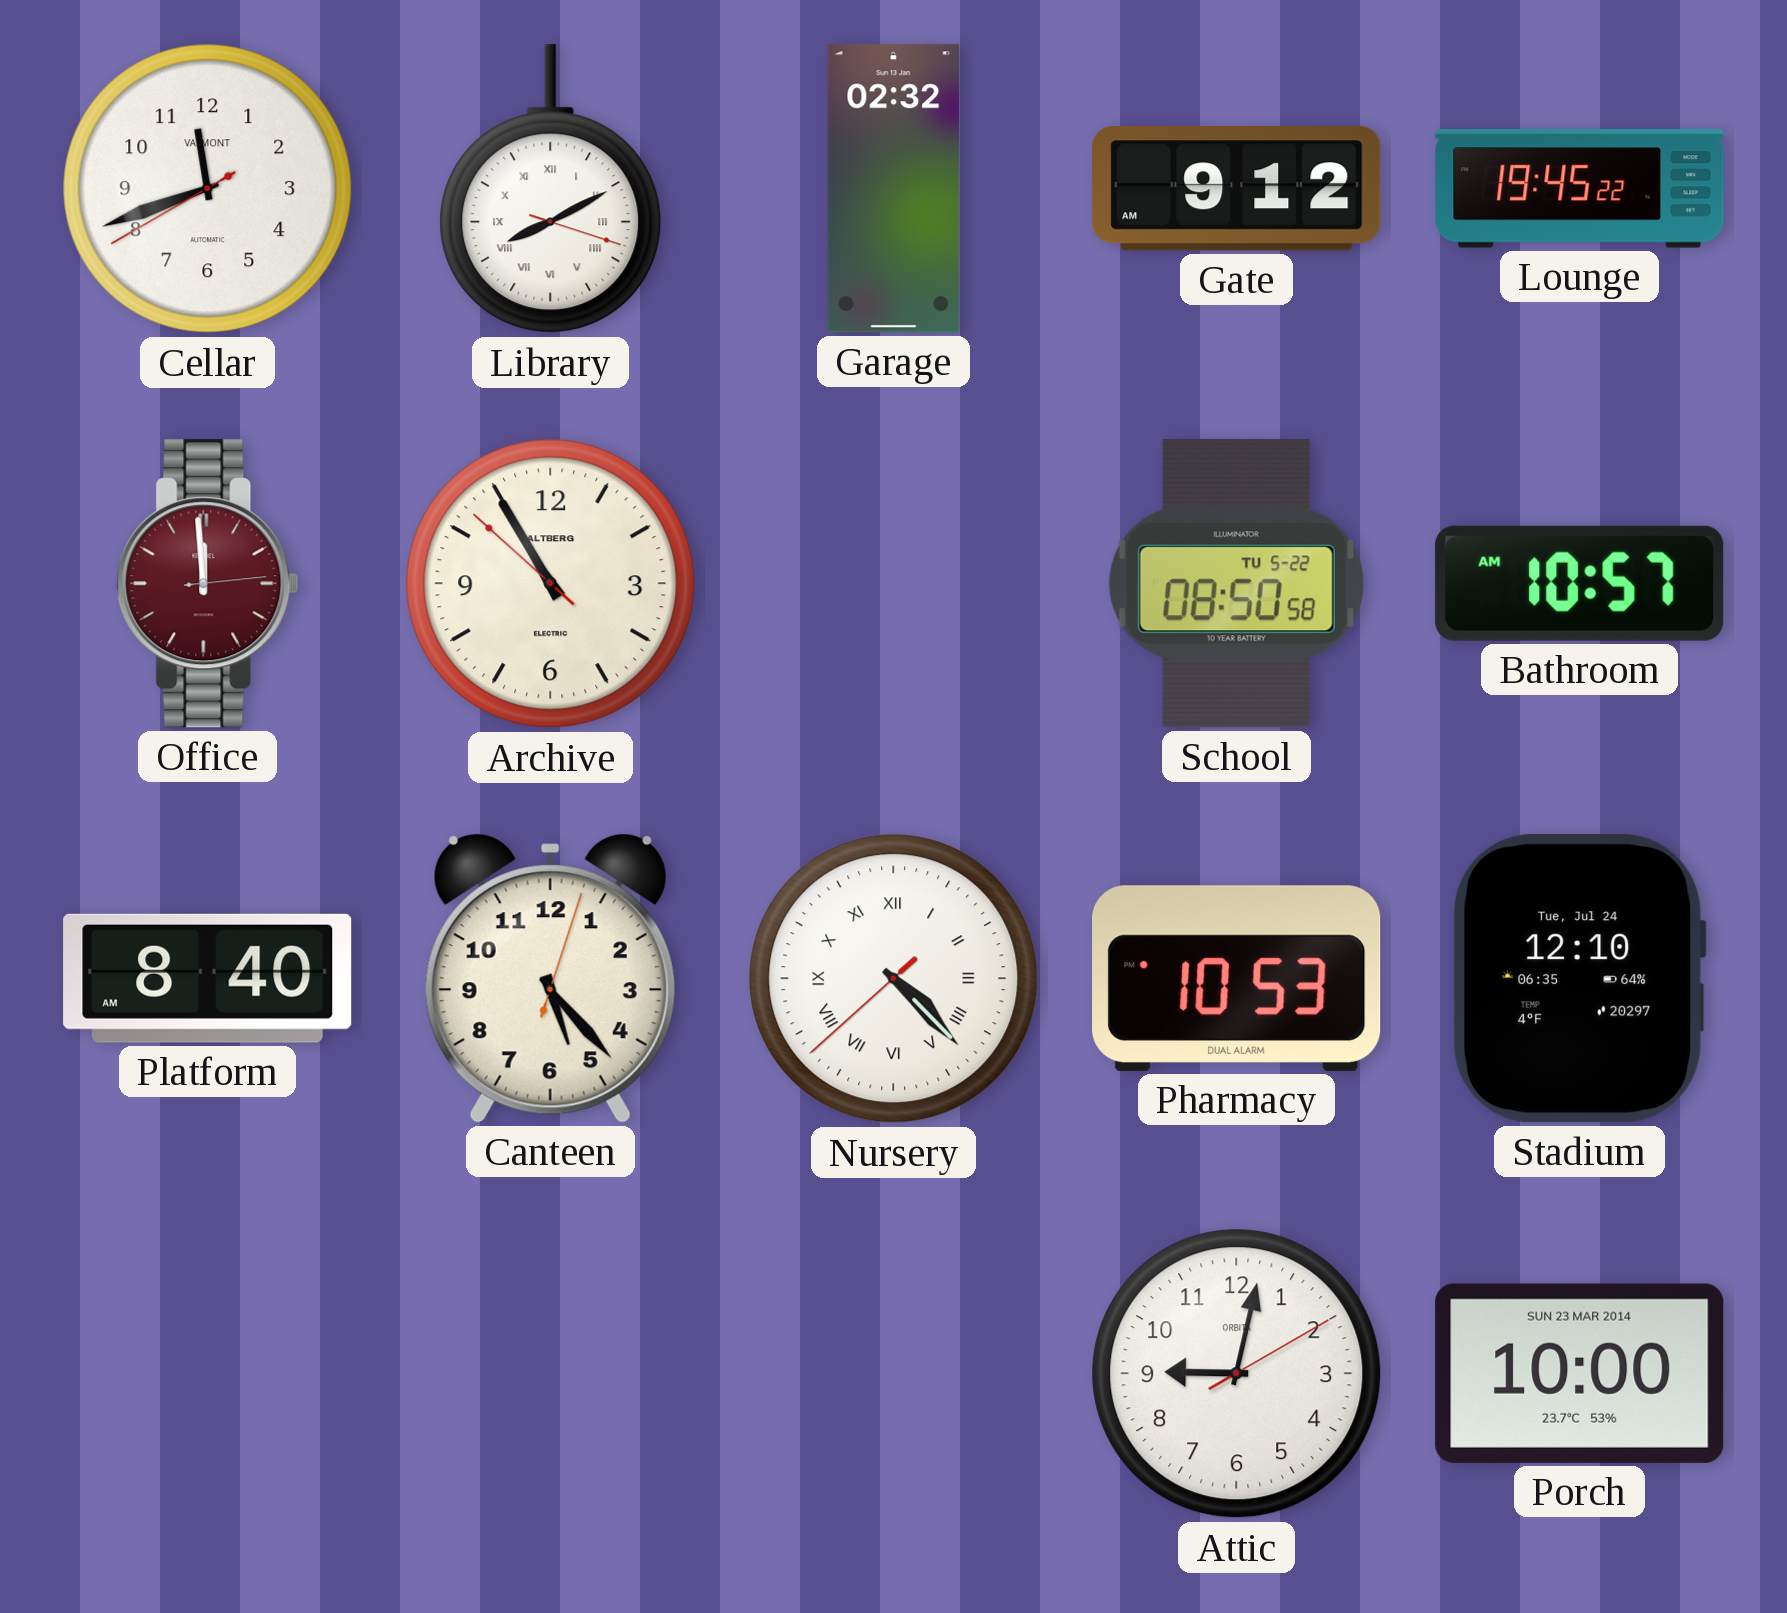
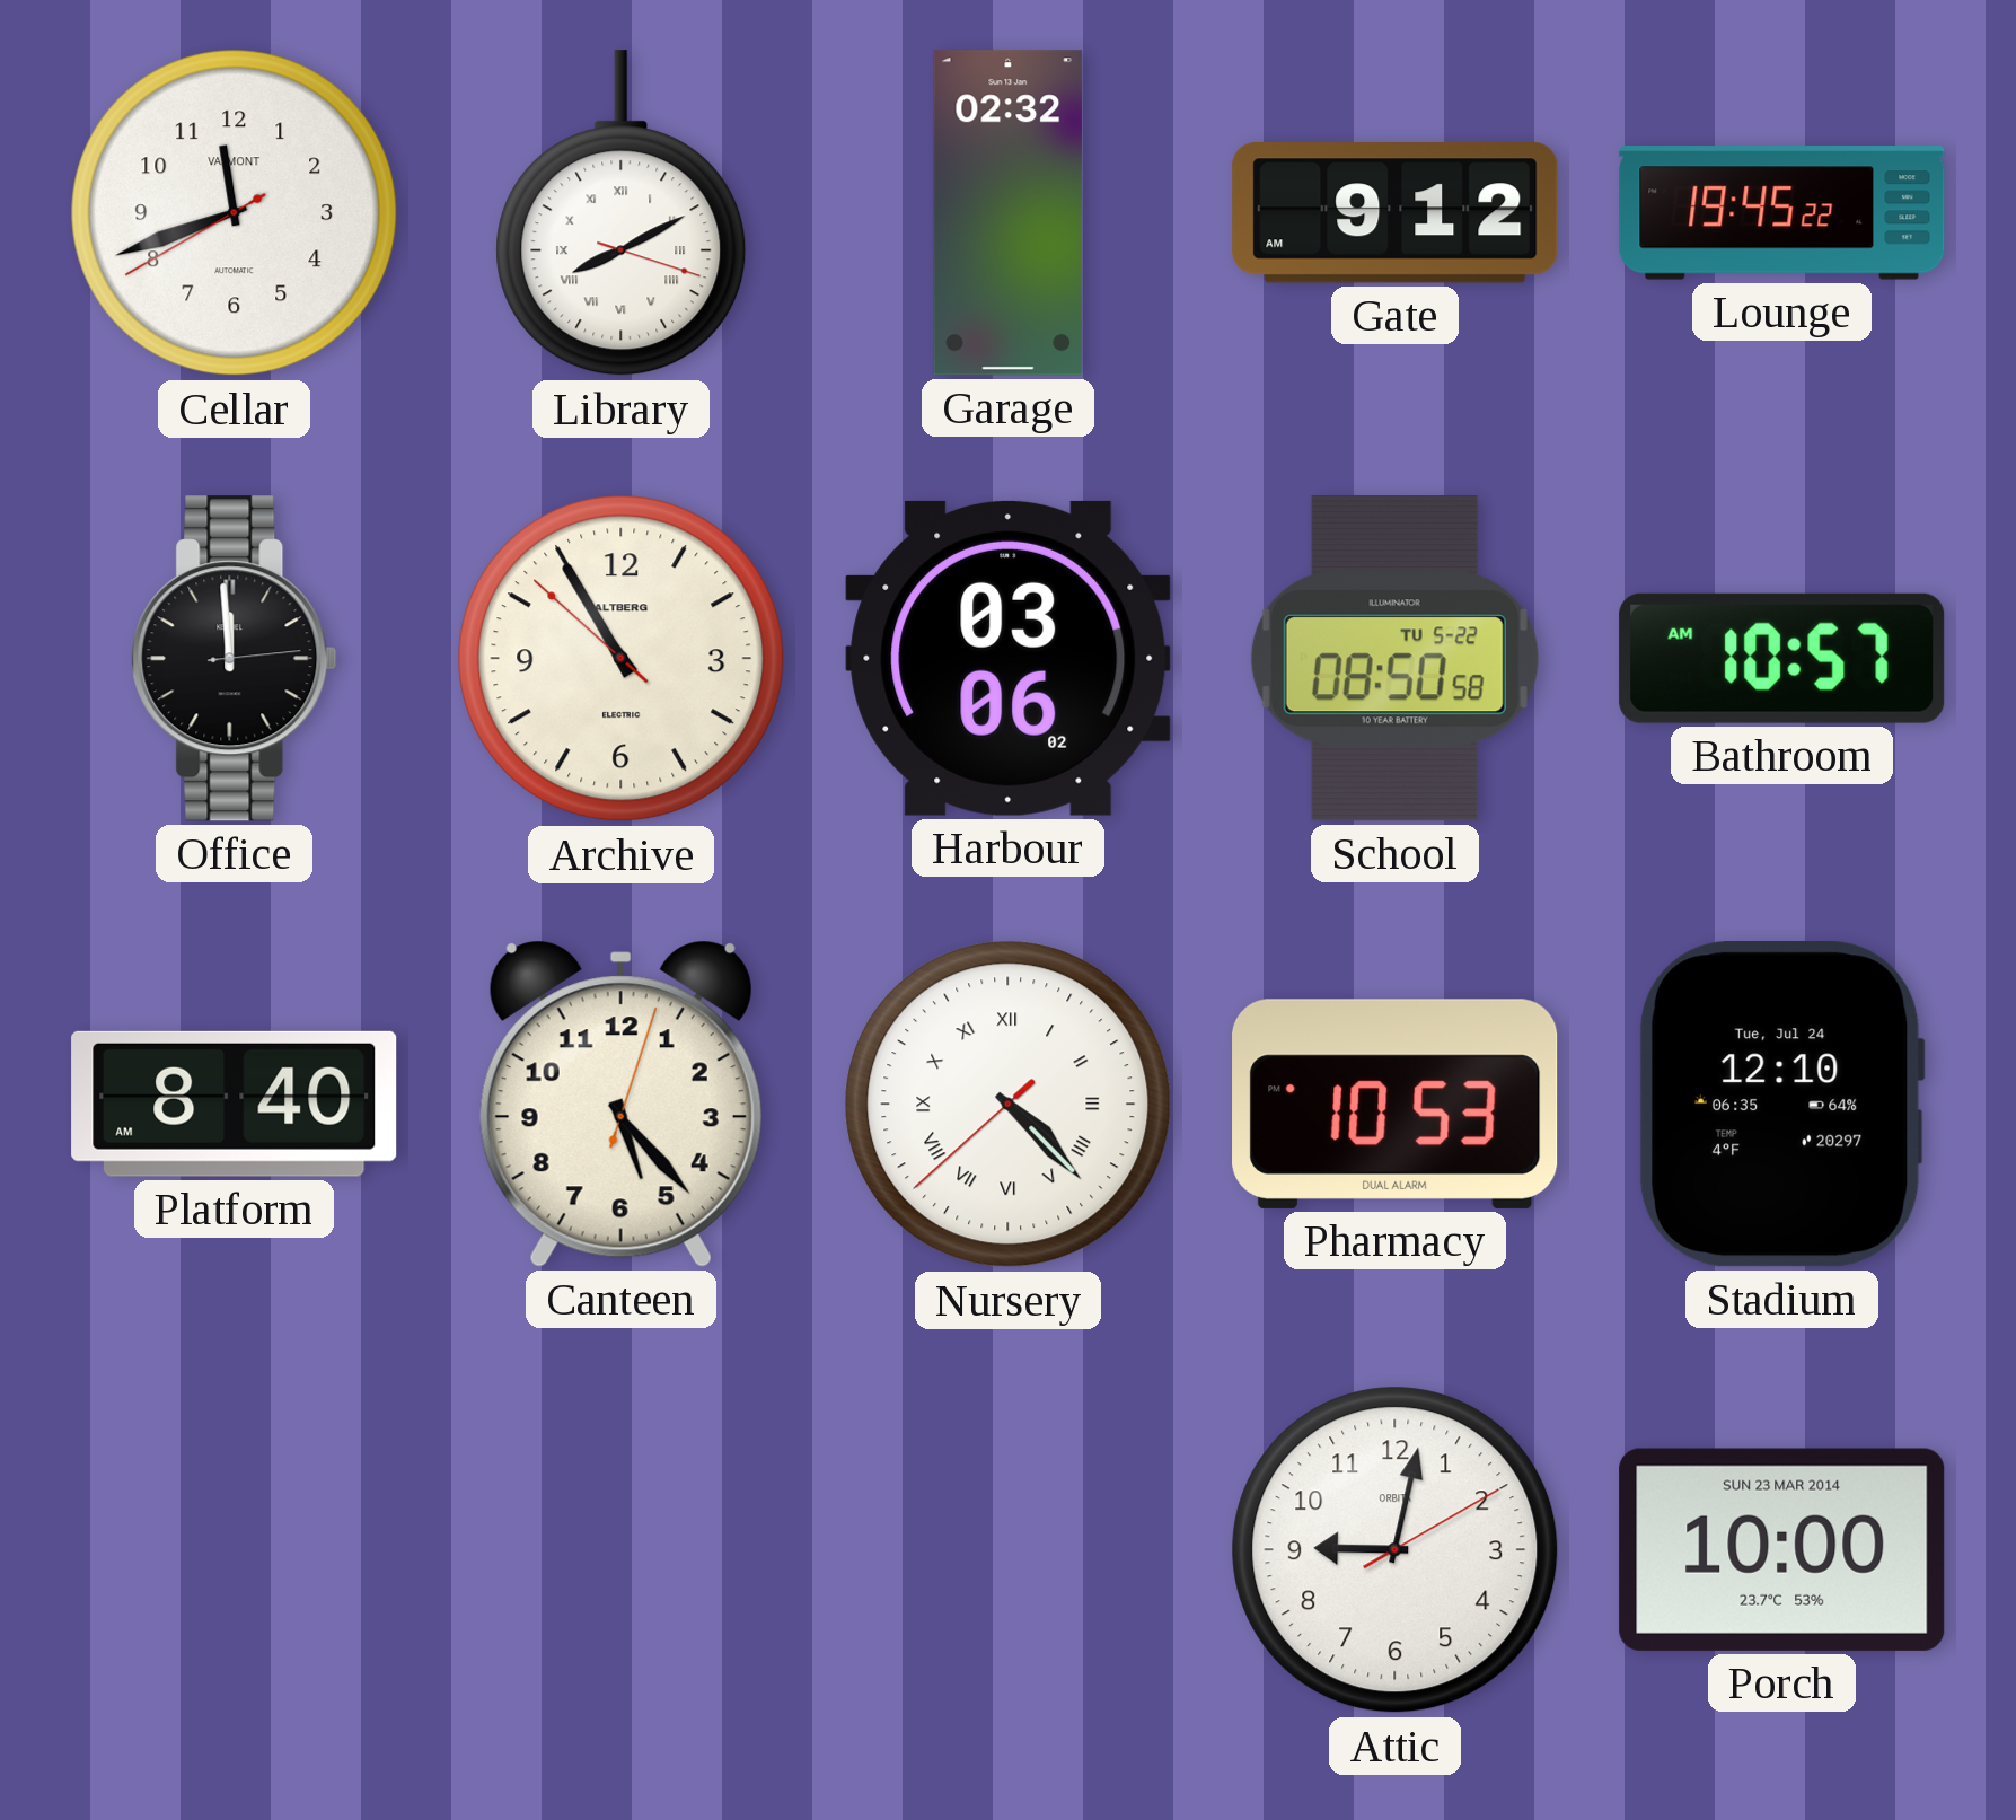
Office dial: burgundy -> black
Harbour: none -> 03:06
